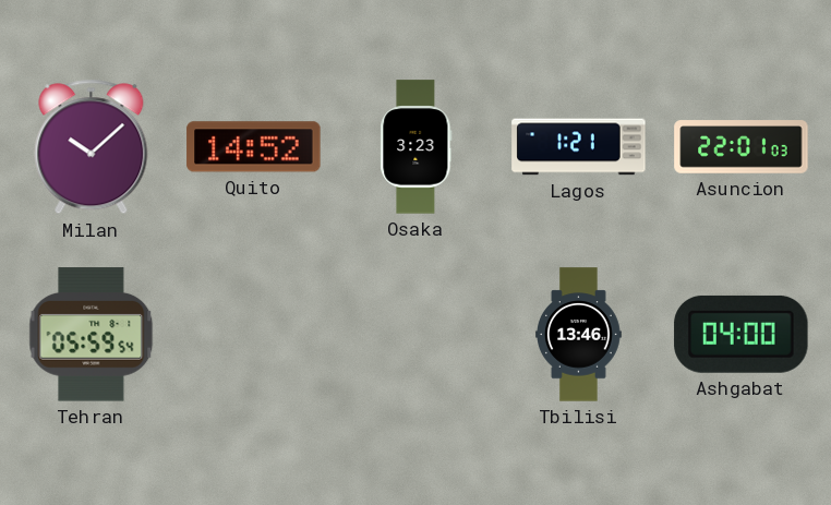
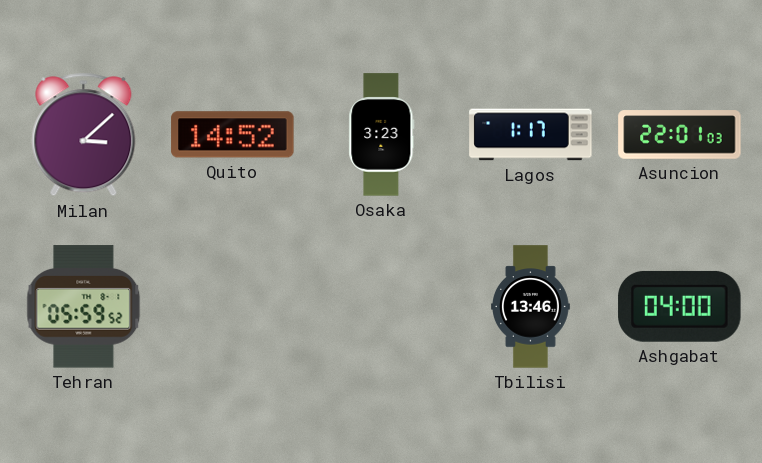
Milan: 10:08 -> 3:08
Lagos: 1:21 -> 1:17
Tehran: 05:59:54 -> 05:59:52
